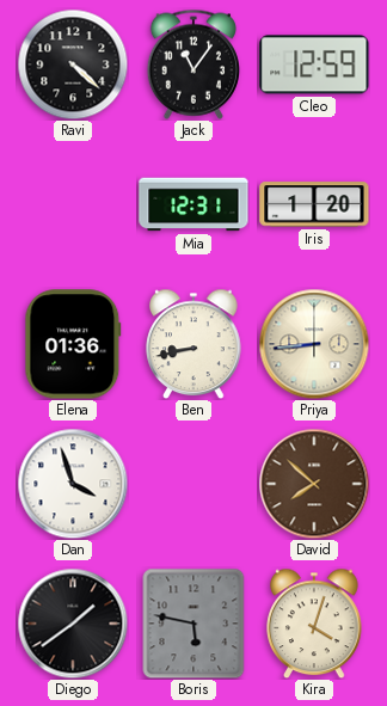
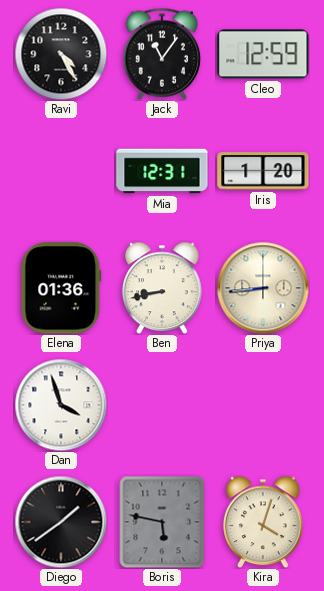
Ravi: 4:22 -> 4:25
David: 7:52 -> none
